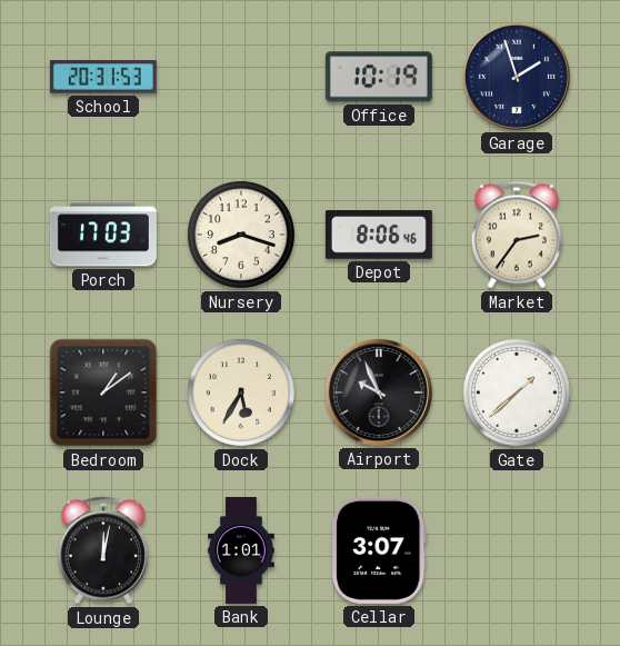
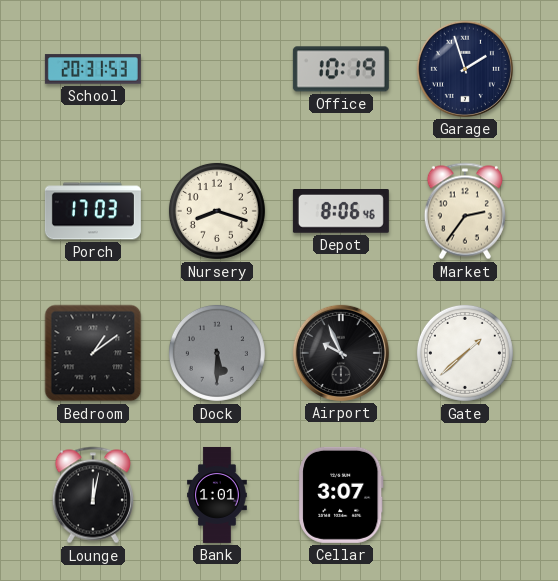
Dock: 5:35 -> 5:30
Dock dial: cream -> grey
